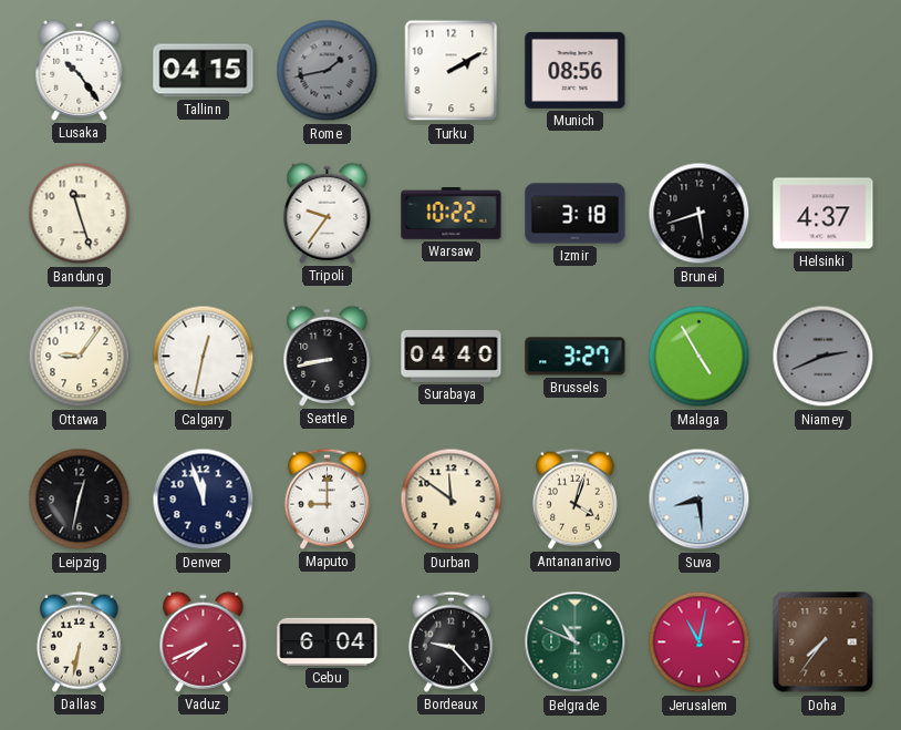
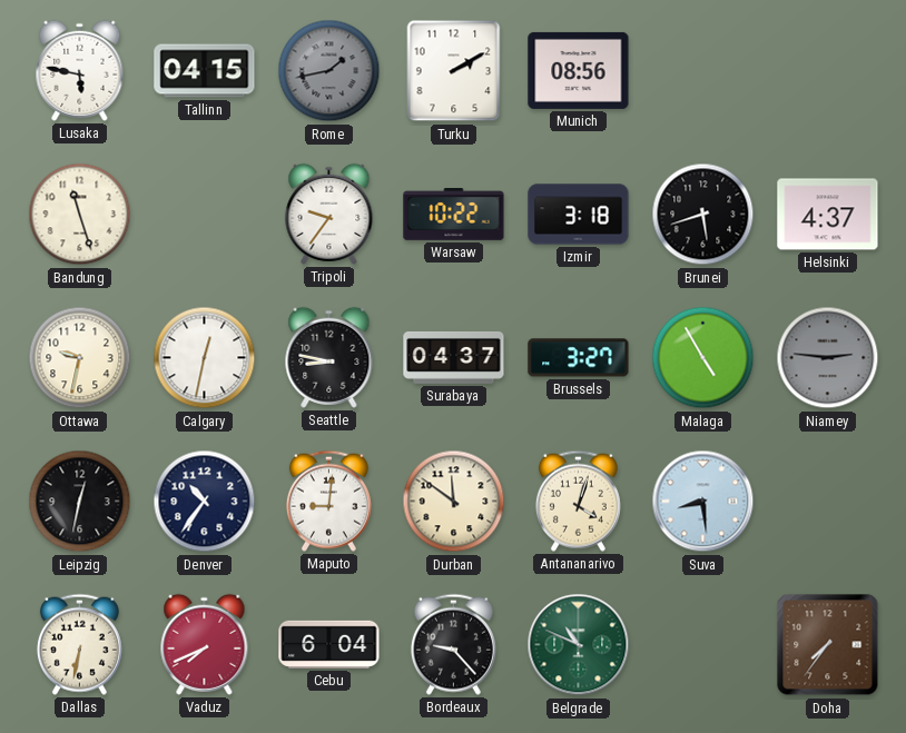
Lusaka: 10:24 -> 5:47
Ottawa: 9:06 -> 9:32
Seattle: 8:43 -> 8:47
Surabaya: 04:40 -> 04:37
Niamey: 2:41 -> 2:46
Denver: 11:57 -> 10:36
Maputo: 9:00 -> 9:01
Jerusalem: 11:02 -> none
